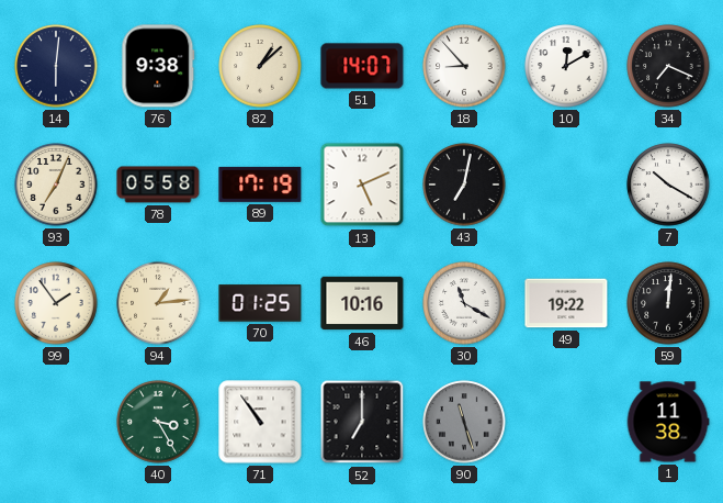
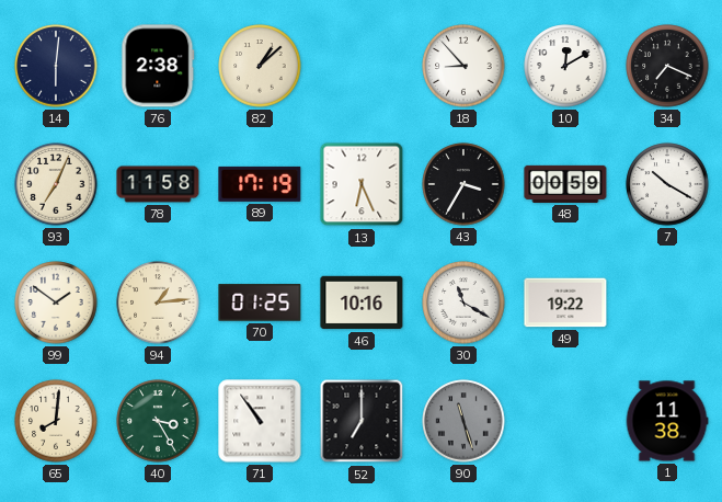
76: 9:38 -> 2:38
51: 14:07 -> none
78: 05:58 -> 11:58
13: 5:11 -> 6:26
43: 7:02 -> 3:35
48: none -> 00:59
99: 1:54 -> 1:51
59: 12:01 -> none
65: none -> 8:01
